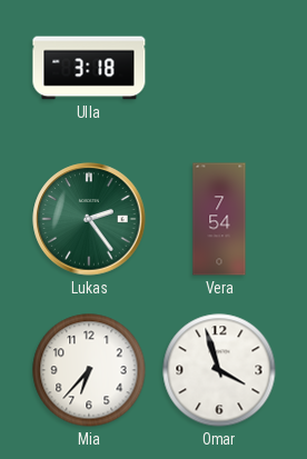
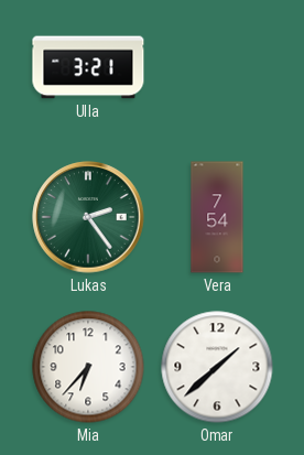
Ulla: 3:18 -> 3:21
Omar: 3:57 -> 1:38
